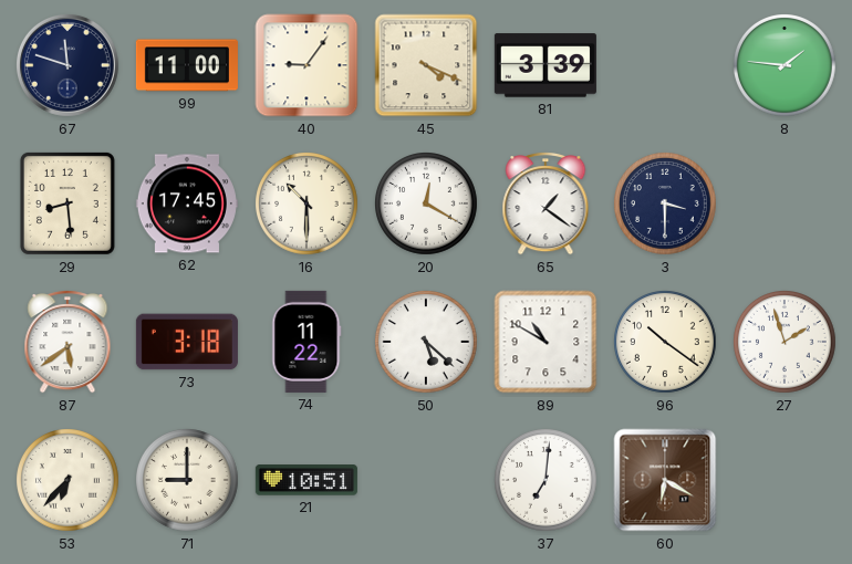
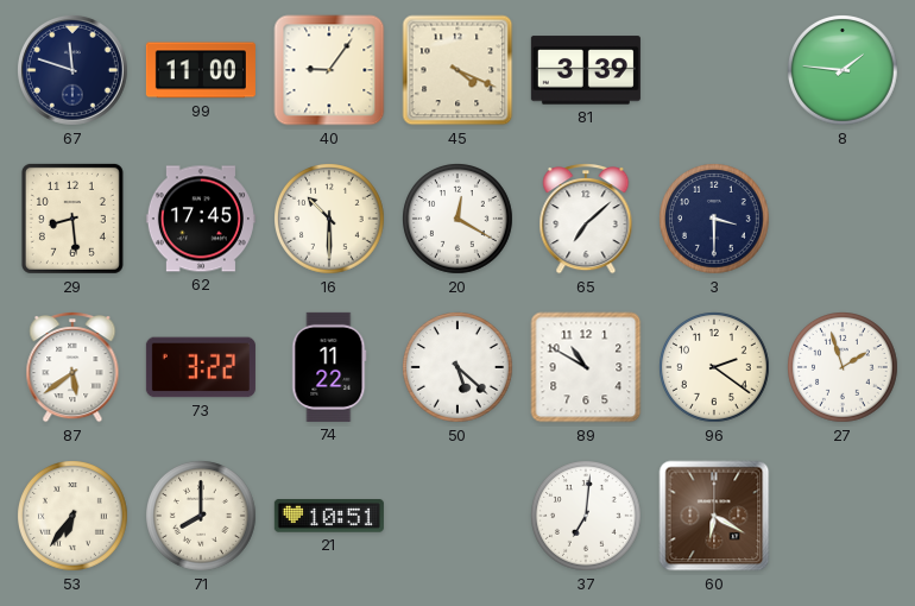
65: 1:21 -> 7:08
73: 3:18 -> 3:22
96: 10:21 -> 2:21
53: 6:37 -> 6:36
71: 9:00 -> 8:00
